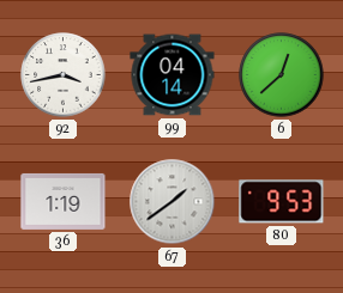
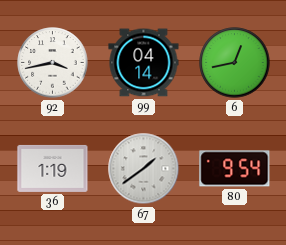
6: 12:38 -> 12:43
80: 9:53 -> 9:54
